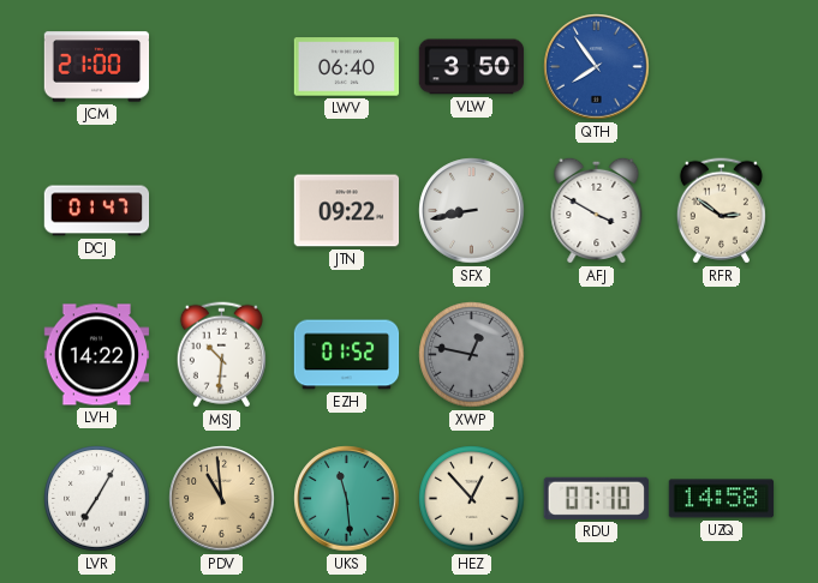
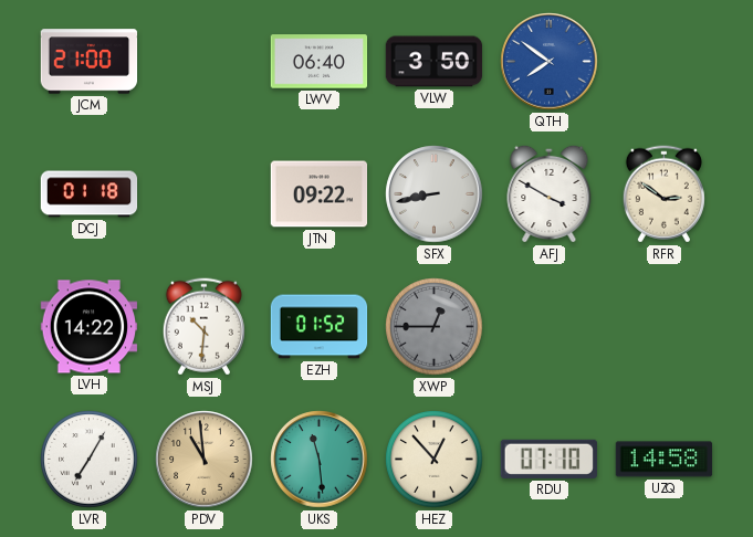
QTH: 7:54 -> 7:51
DCJ: 01:47 -> 01:18
XWP: 12:47 -> 12:45
